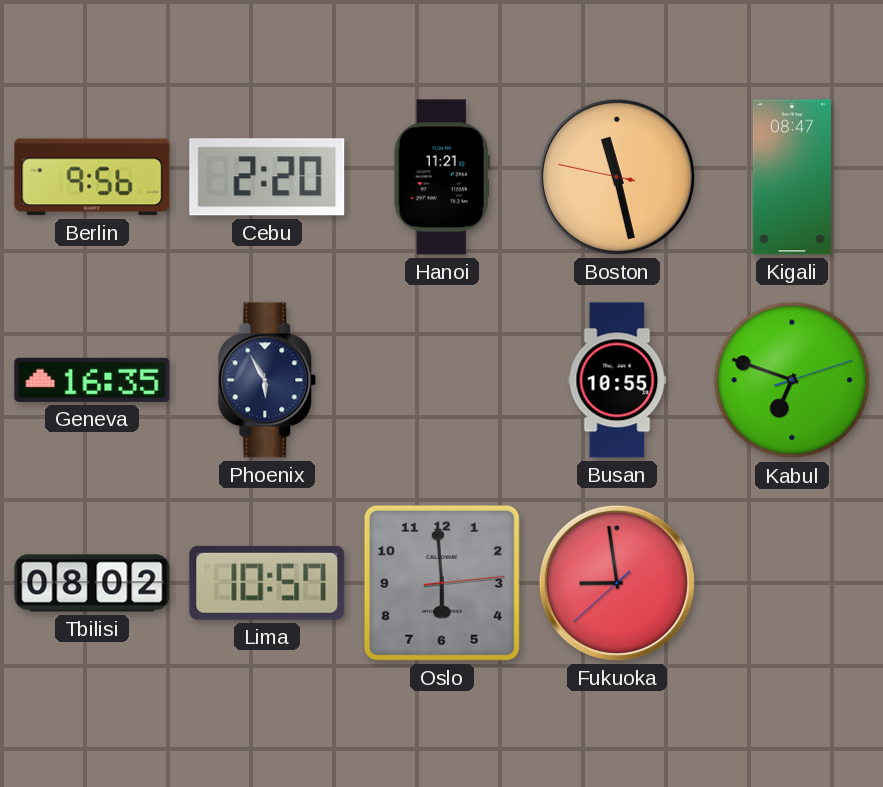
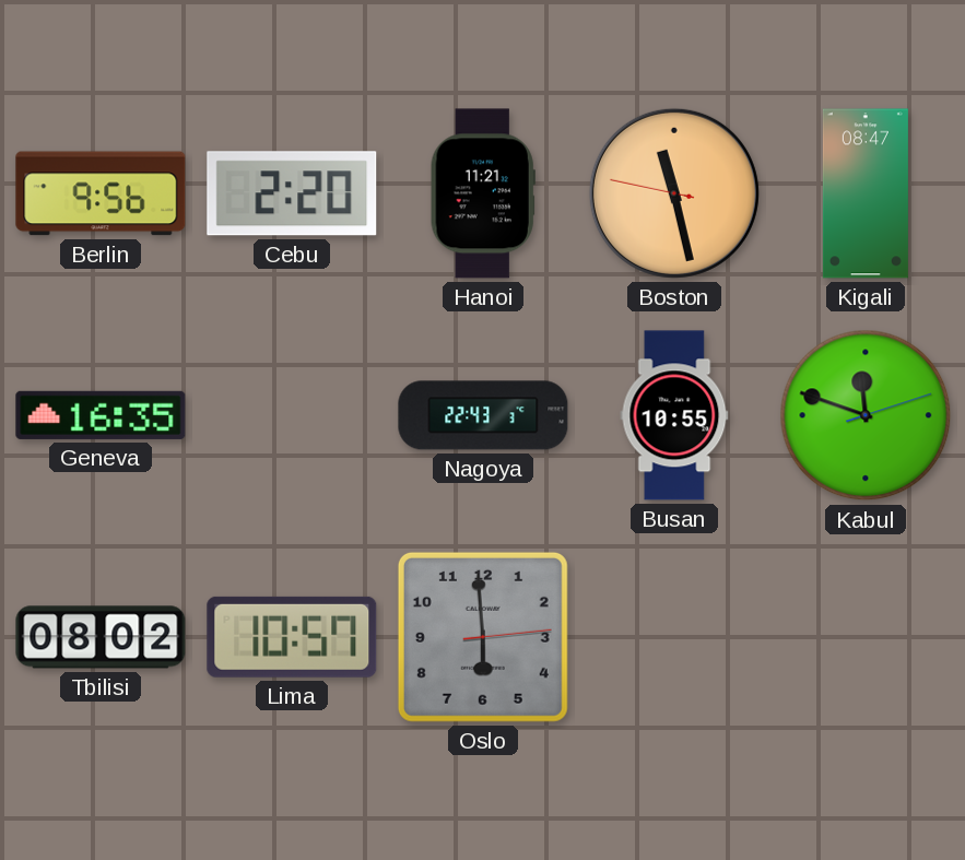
Phoenix: 5:55 -> none
Nagoya: none -> 22:43
Kabul: 6:48 -> 11:48
Fukuoka: 8:58 -> none
